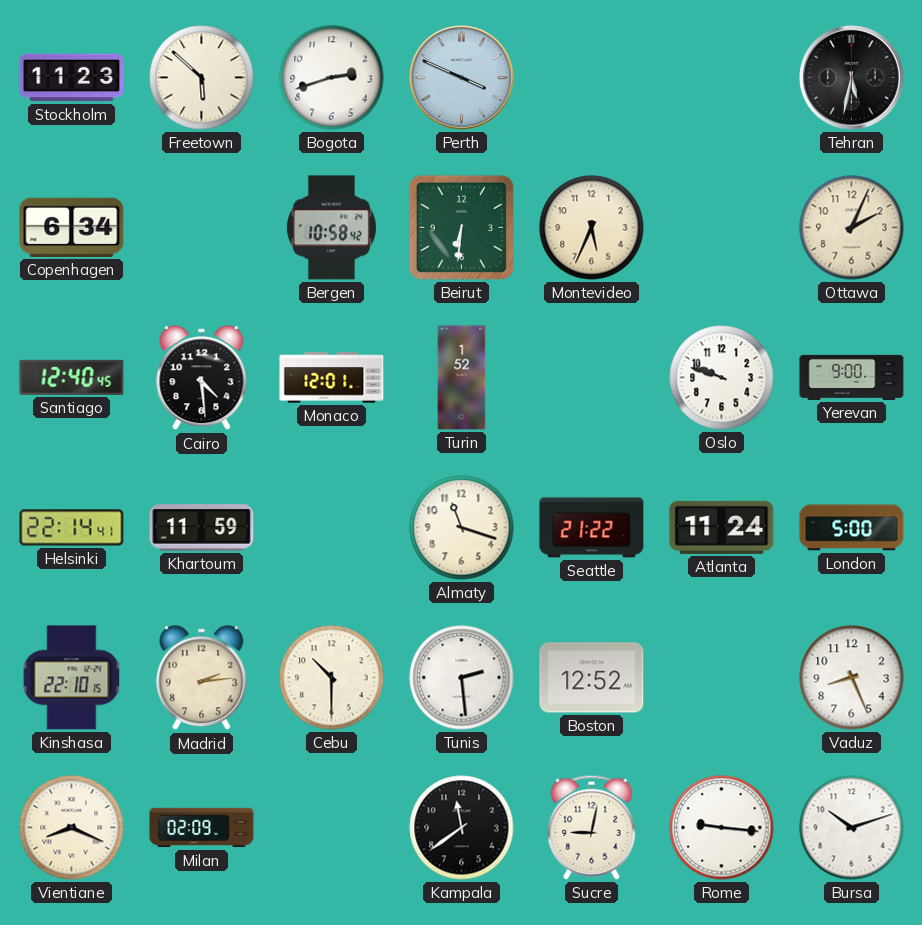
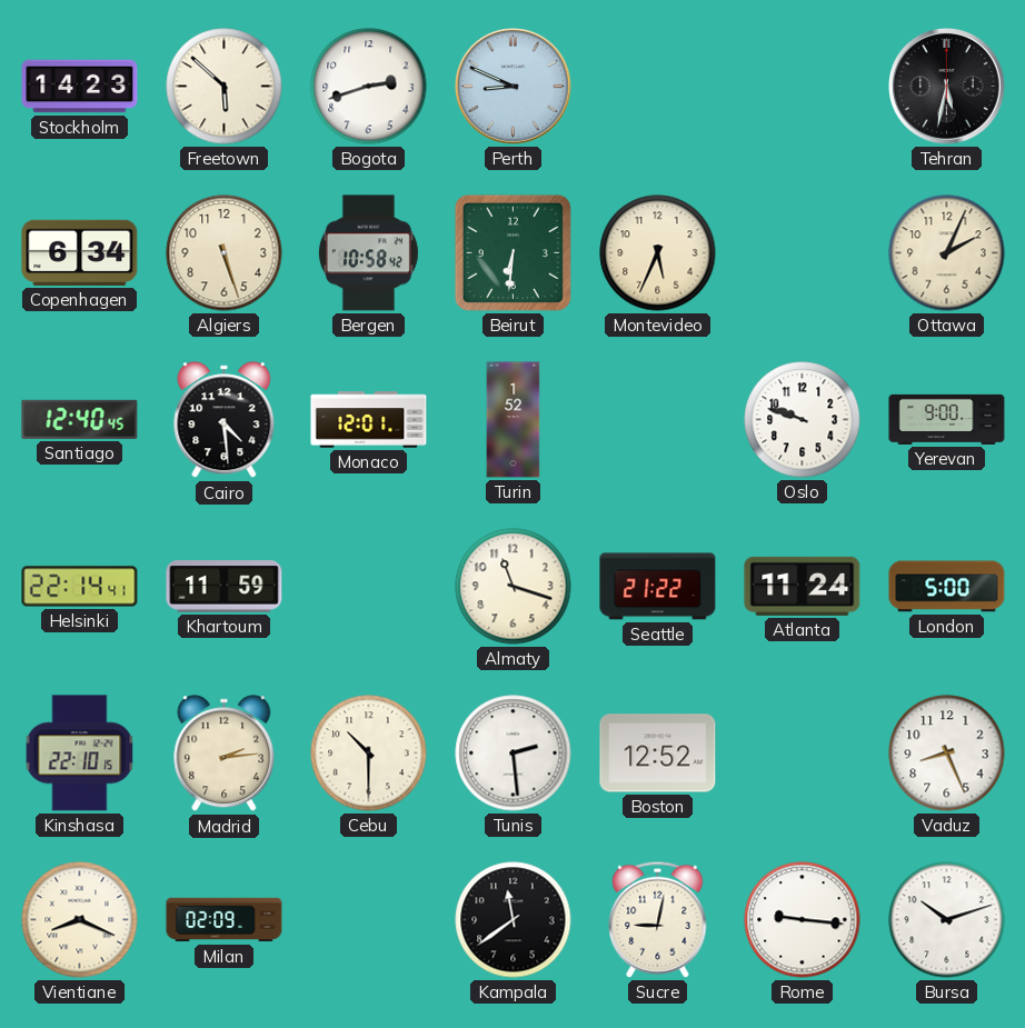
Stockholm: 11:23 -> 14:23
Perth: 3:49 -> 8:49
Algiers: none -> 5:27
